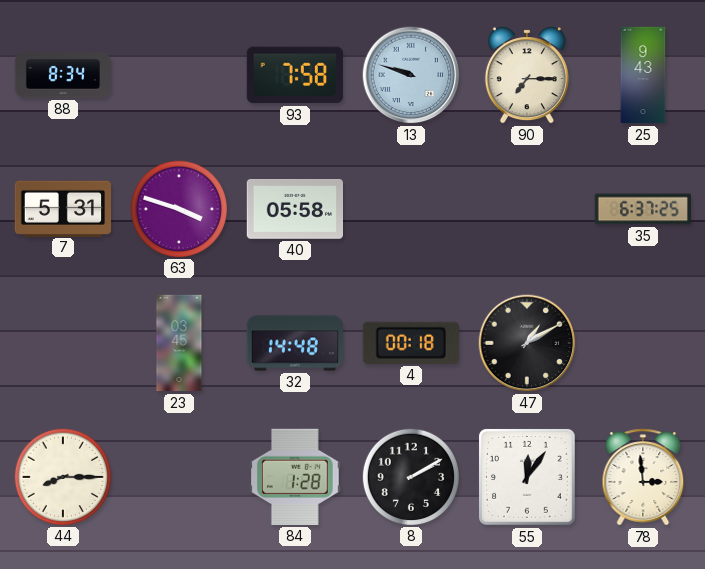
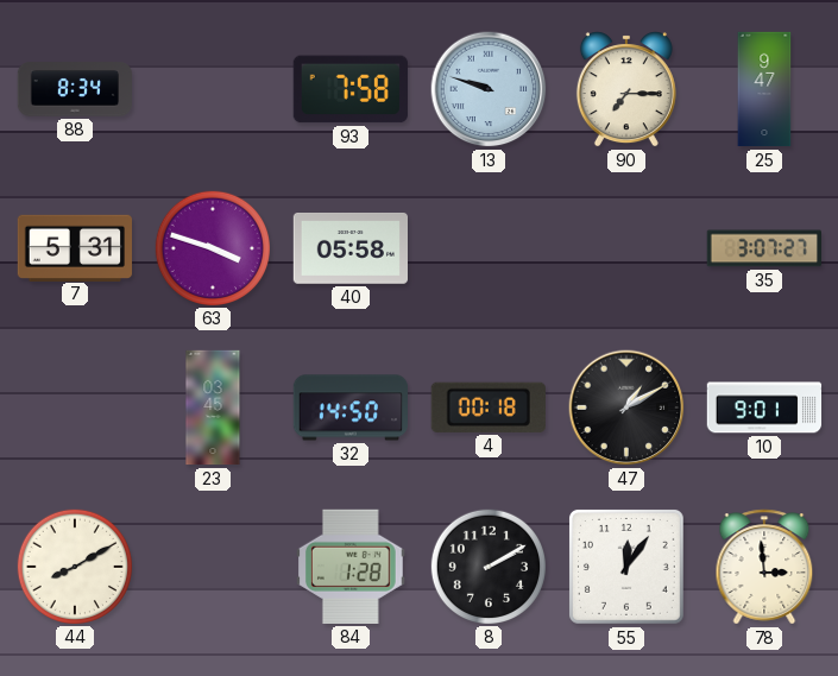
25: 9:43 -> 9:47
35: 6:37 -> 3:07
32: 14:48 -> 14:50
10: none -> 9:01
44: 8:15 -> 8:10
